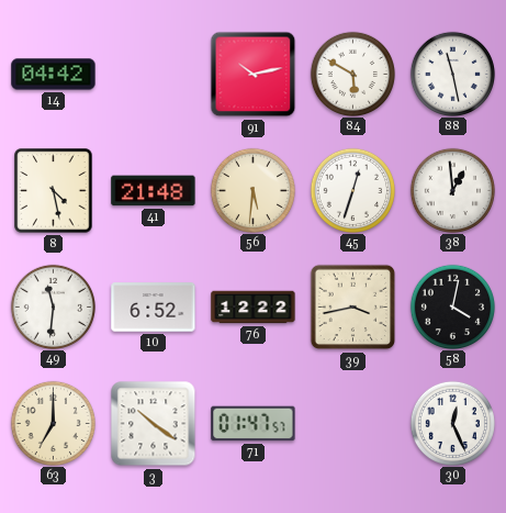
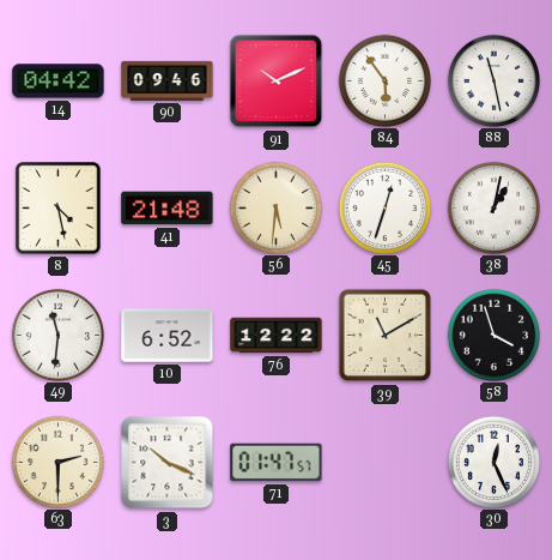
90: none -> 09:46
91: 10:13 -> 10:11
84: 5:50 -> 5:54
38: 12:59 -> 1:02
39: 3:43 -> 11:10
58: 4:02 -> 3:57
63: 7:00 -> 2:30
3: 10:21 -> 10:19
